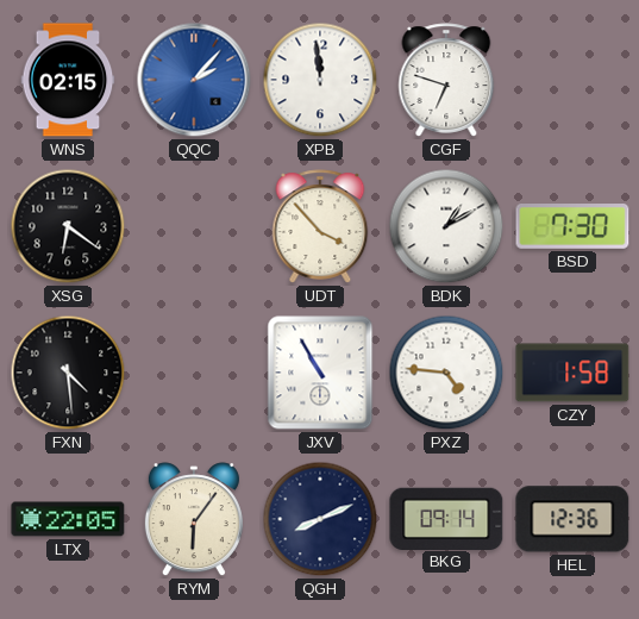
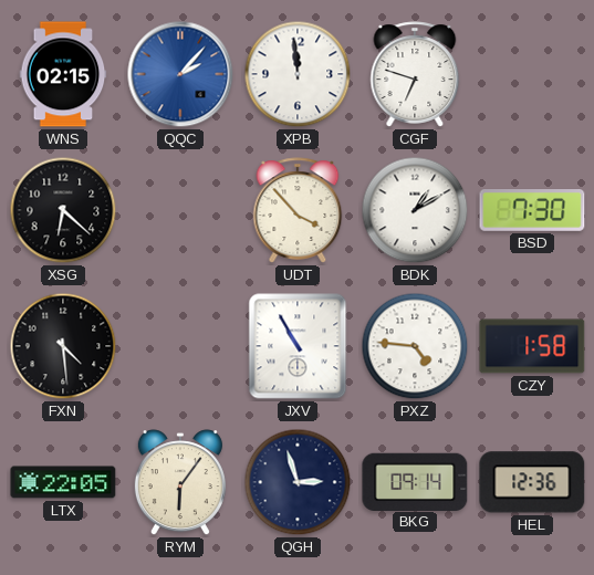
XSG: 6:21 -> 6:22
QGH: 8:11 -> 2:57
